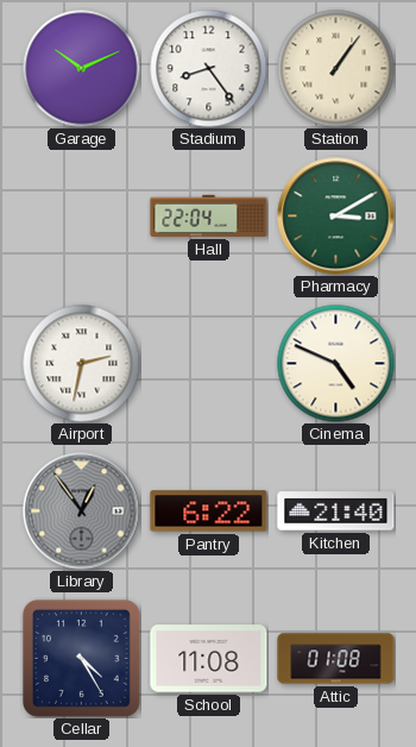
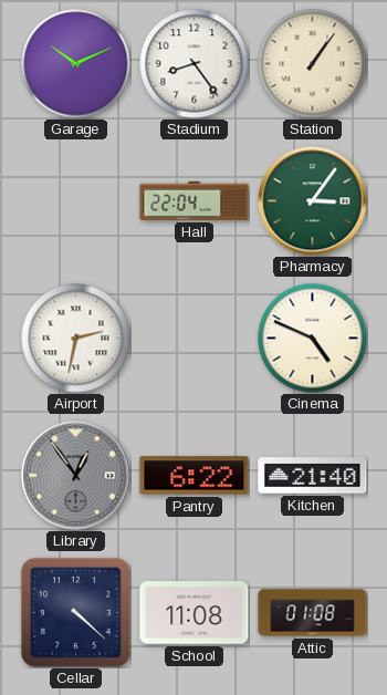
Pharmacy: 3:10 -> 3:06
Cellar: 4:25 -> 4:22
